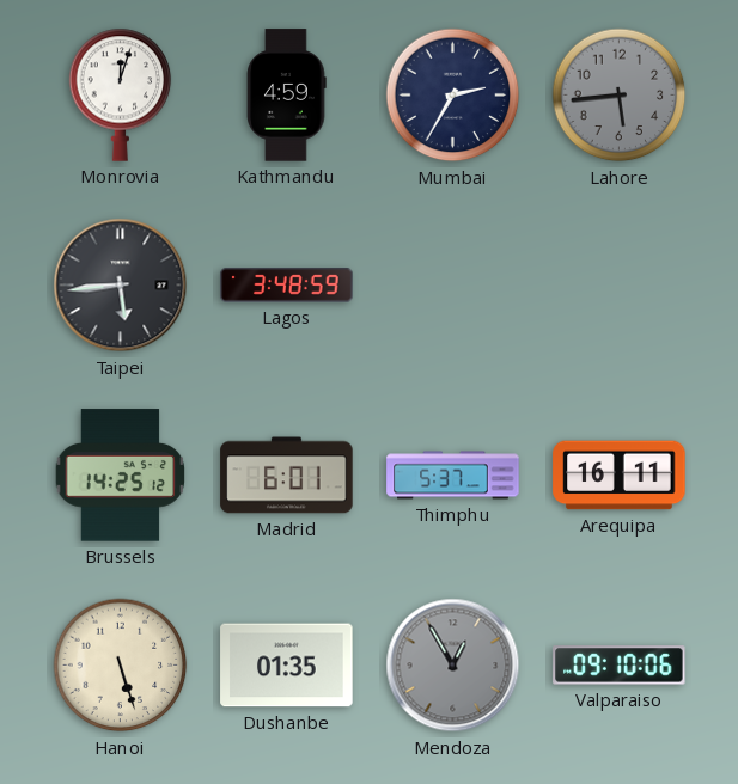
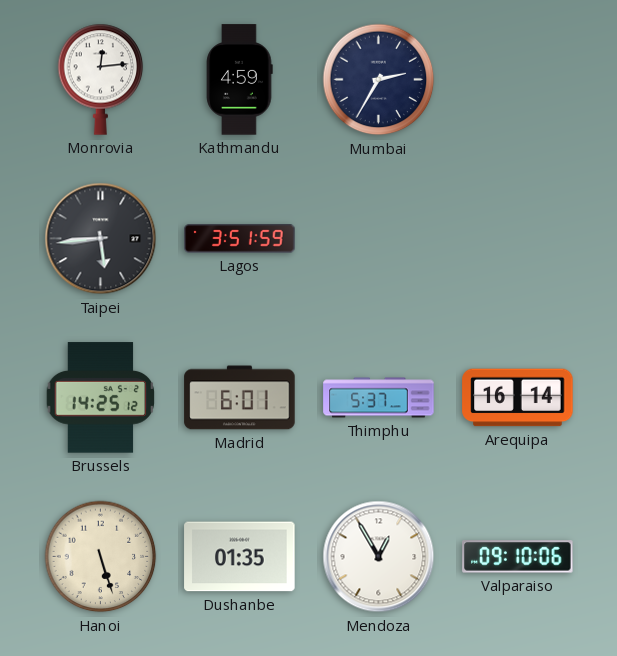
Monrovia: 12:03 -> 12:14
Lahore: 5:44 -> none
Lagos: 3:48 -> 3:51
Arequipa: 16:11 -> 16:14
Mendoza dial: grey -> white
